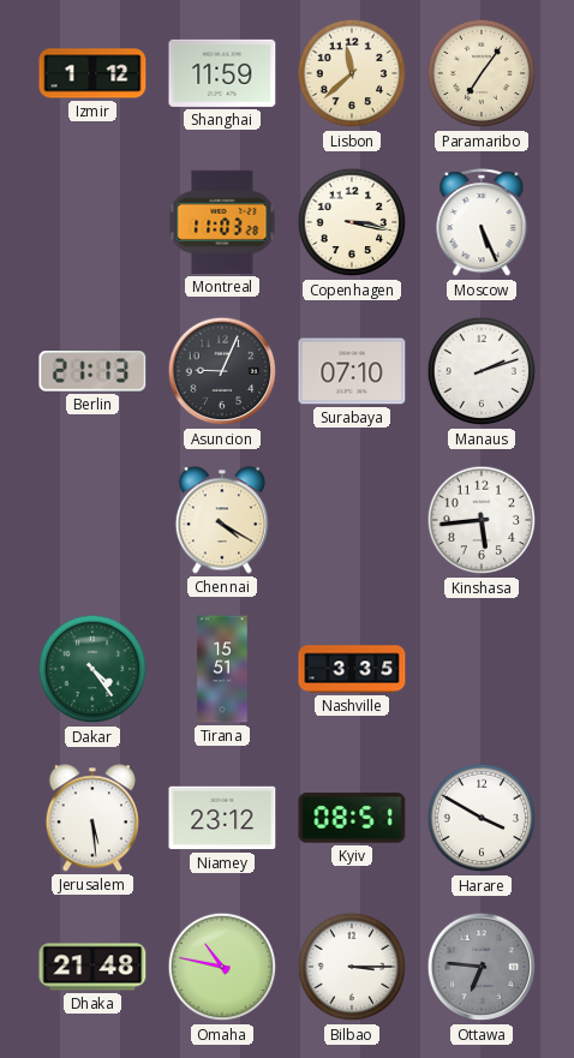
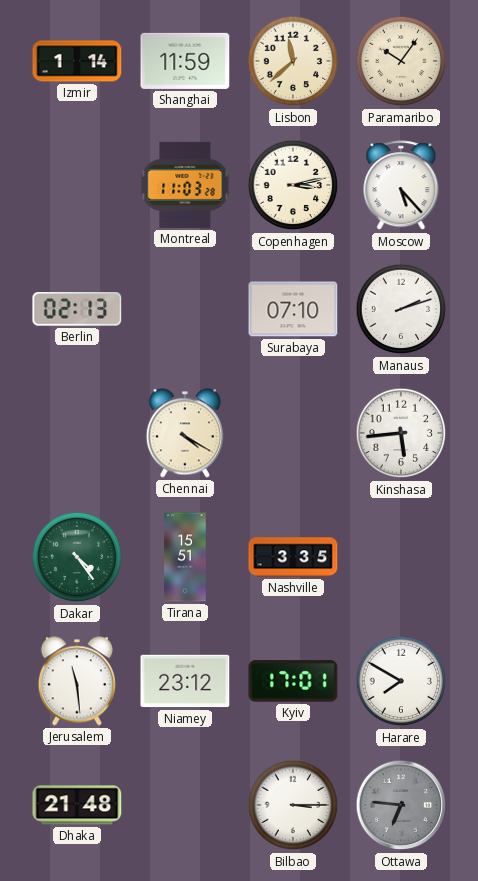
Izmir: 1:12 -> 1:14
Paramaribo: 7:06 -> 10:06
Copenhagen: 3:17 -> 3:13
Moscow: 5:26 -> 5:23
Berlin: 21:13 -> 02:13
Asuncion: 9:04 -> none
Jerusalem: 5:29 -> 11:29
Kyiv: 08:51 -> 17:01
Harare: 3:50 -> 7:50
Omaha: 10:47 -> none
